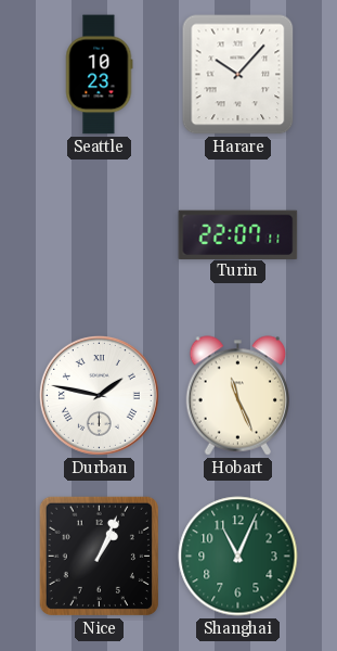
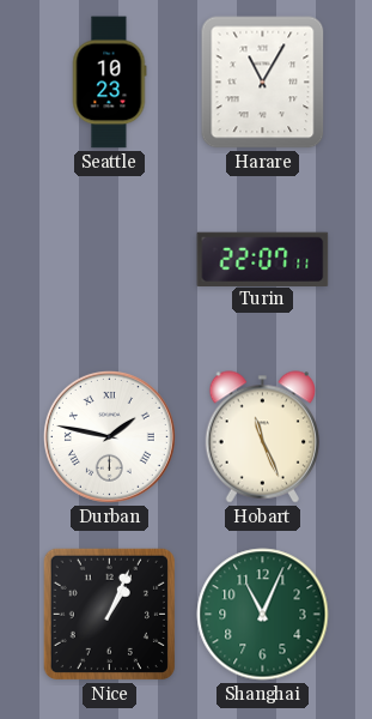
Harare: 10:07 -> 11:05
